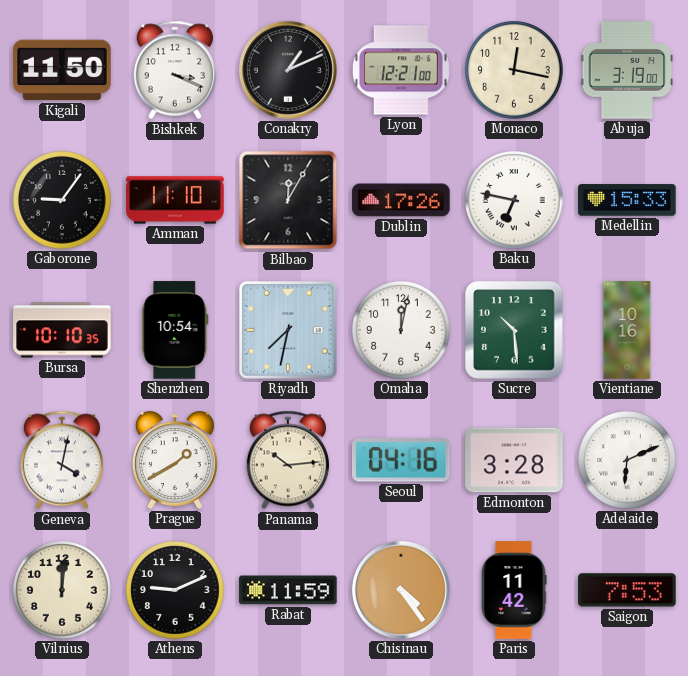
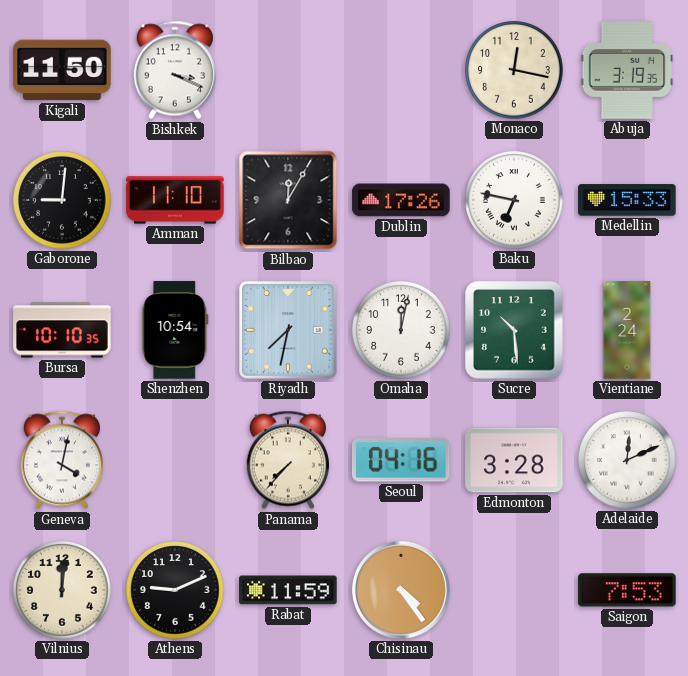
Conakry: 1:11 -> none
Lyon: 12:21 -> none
Abuja: 3:19:00 -> 3:19:35
Gaborone: 9:06 -> 9:01
Vientiane: 10:16 -> 2:24
Prague: 1:40 -> none
Panama: 10:14 -> 7:37
Adelaide: 6:11 -> 12:11
Paris: 11:42 -> none
